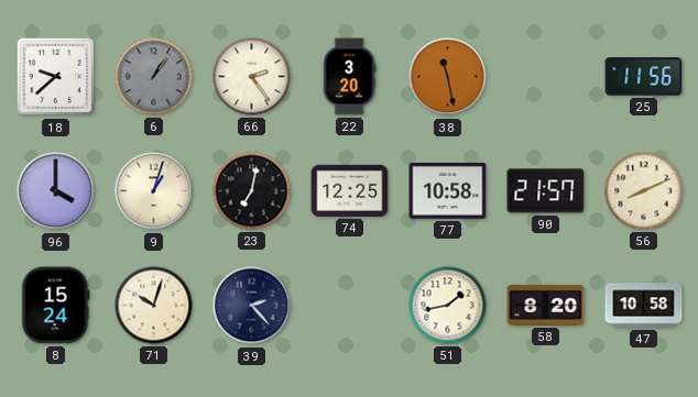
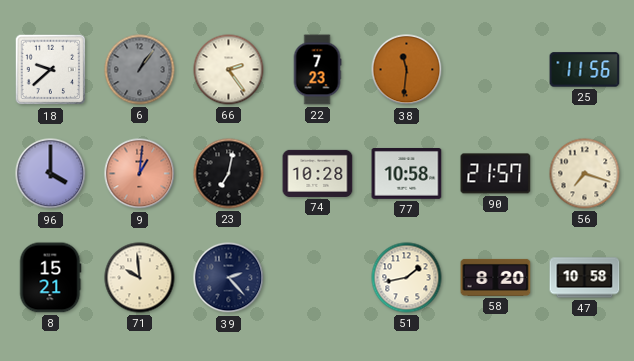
22: 3:20 -> 7:23
38: 11:28 -> 11:31
9: 1:03 -> 1:01
9 dial: cream -> salmon
74: 12:25 -> 10:28
56: 8:11 -> 7:18
8: 15:24 -> 15:21
71: 10:03 -> 9:59
